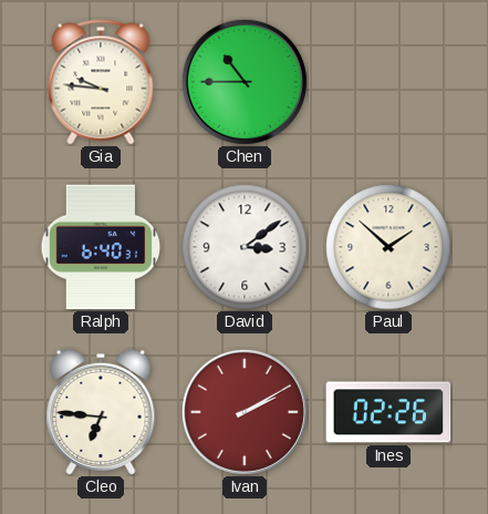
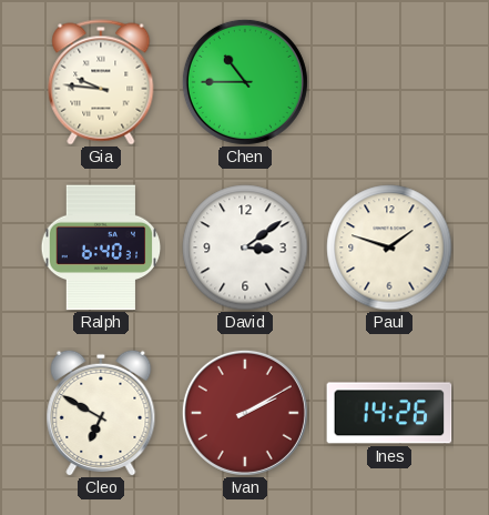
Paul: 1:52 -> 1:48
Cleo: 6:46 -> 6:50
Ines: 02:26 -> 14:26
